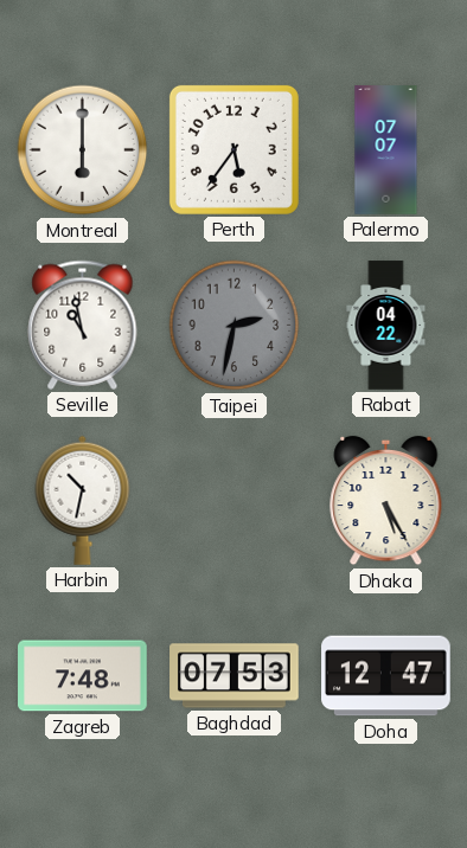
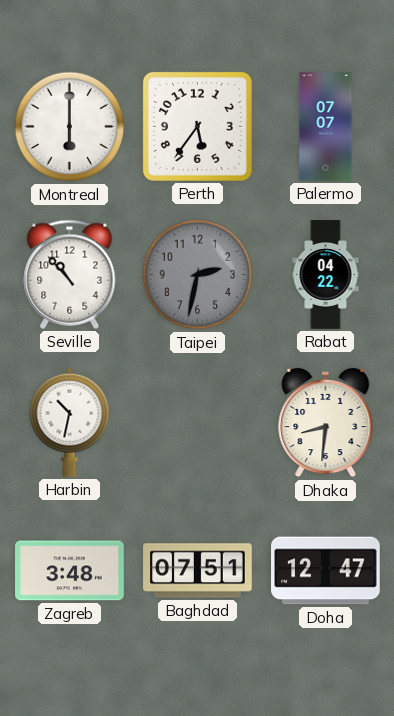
Seville: 10:58 -> 10:53
Dhaka: 5:25 -> 8:31
Zagreb: 7:48 -> 3:48
Baghdad: 07:53 -> 07:51
